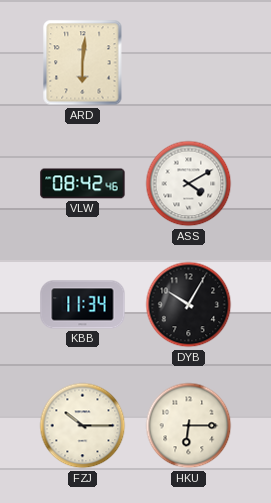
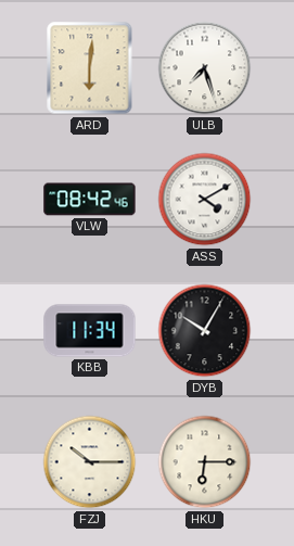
ULB: none -> 7:27
